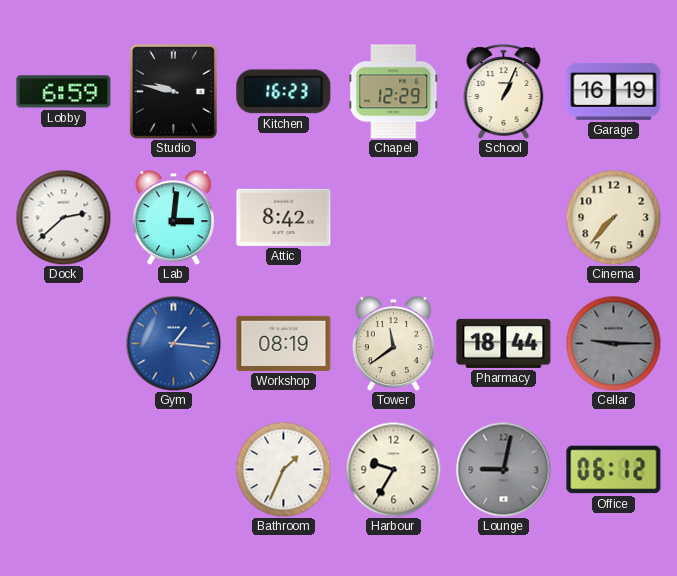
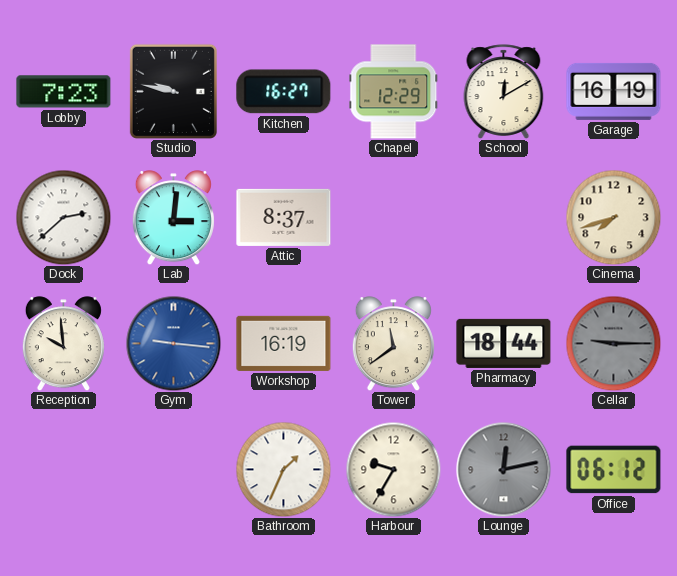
Lobby: 6:59 -> 7:23
Kitchen: 16:23 -> 16:27
School: 1:04 -> 12:10
Attic: 8:42 -> 8:37
Cinema: 7:37 -> 7:42
Reception: none -> 9:59
Gym: 1:16 -> 9:16
Workshop: 08:19 -> 16:19
Lounge: 9:02 -> 12:13
